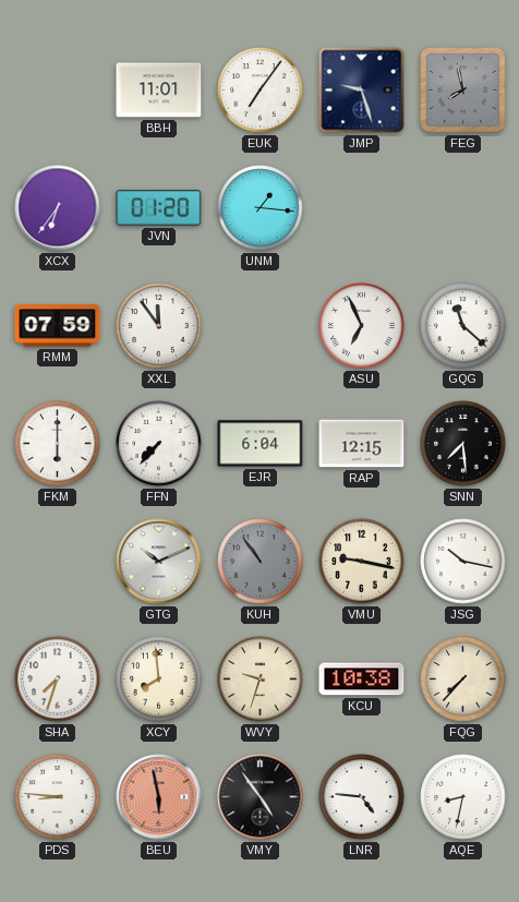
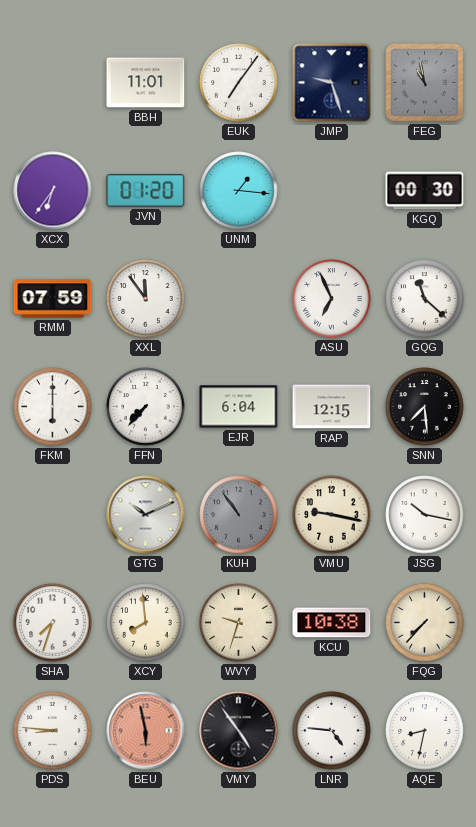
FEG: 7:58 -> 10:58
KGQ: none -> 00:30
